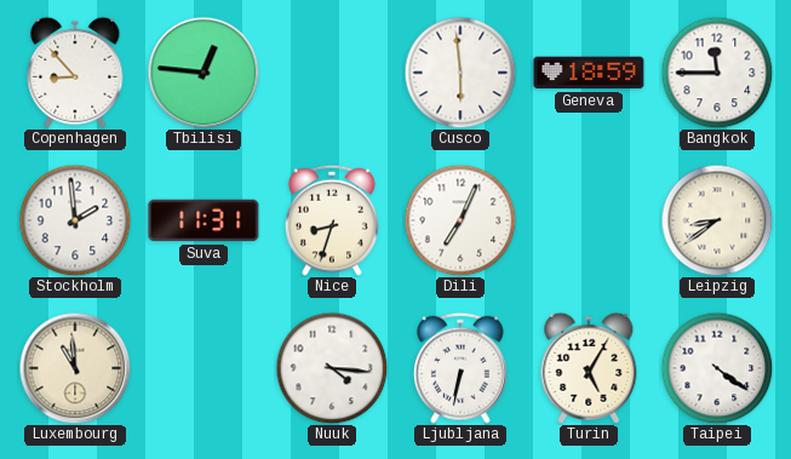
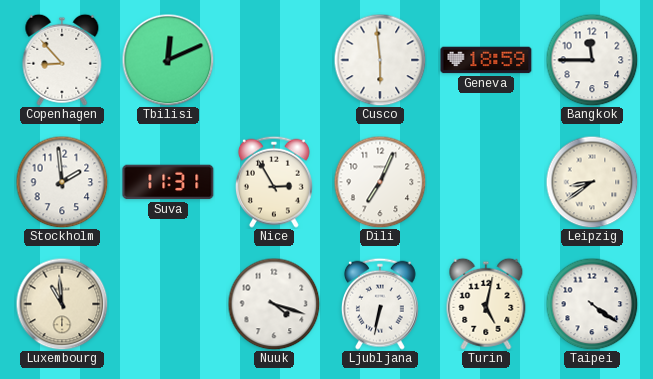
Tbilisi: 12:46 -> 12:11
Nice: 8:33 -> 2:55
Nuuk: 4:16 -> 4:18
Turin: 5:05 -> 5:02
